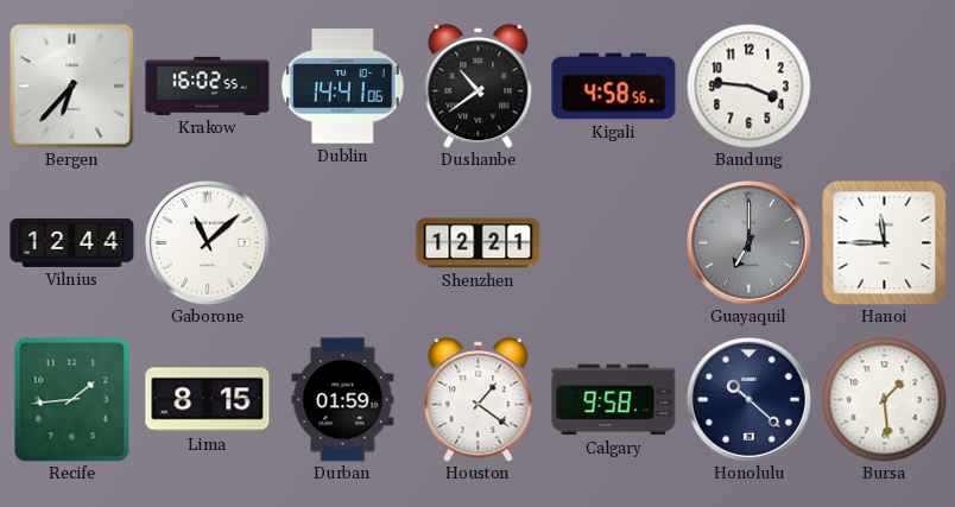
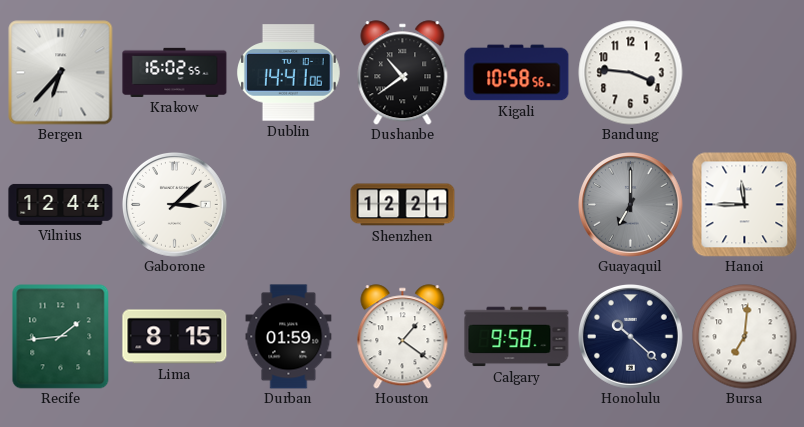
Kigali: 4:58 -> 10:58
Gaborone: 11:08 -> 3:08
Bursa: 1:29 -> 7:01
